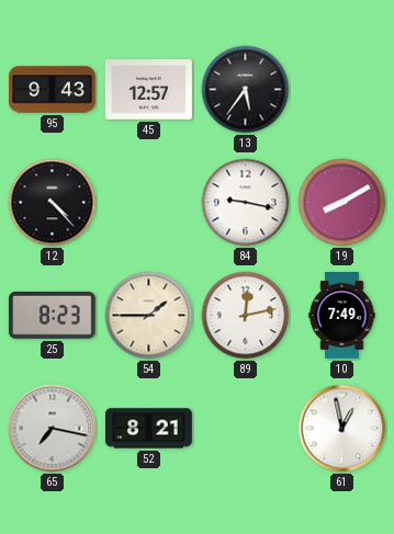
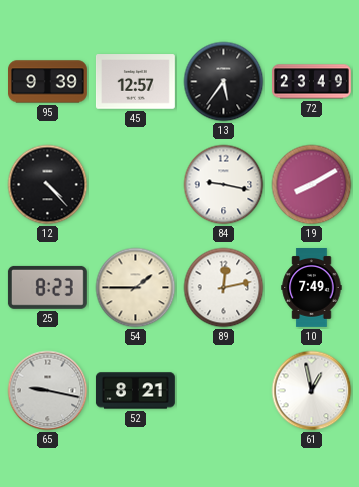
95: 9:43 -> 9:39
72: none -> 23:49
65: 7:17 -> 9:17
